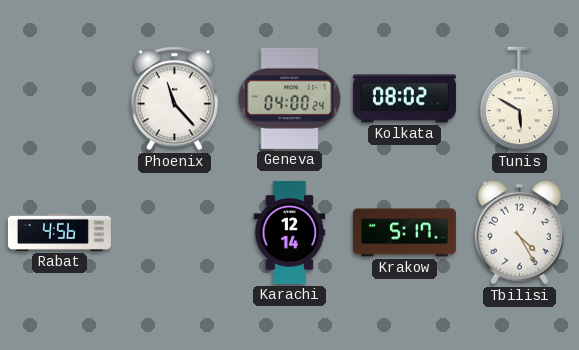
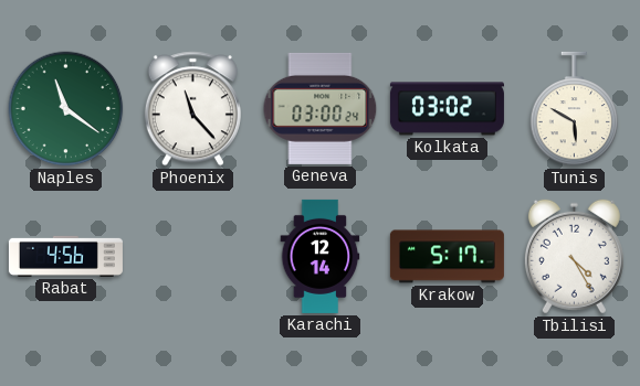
Naples: none -> 11:21
Geneva: 04:00 -> 03:00
Kolkata: 08:02 -> 03:02
